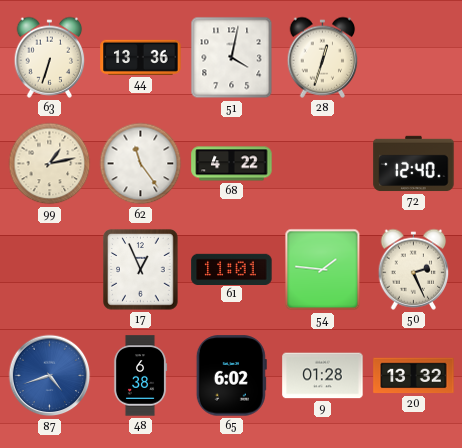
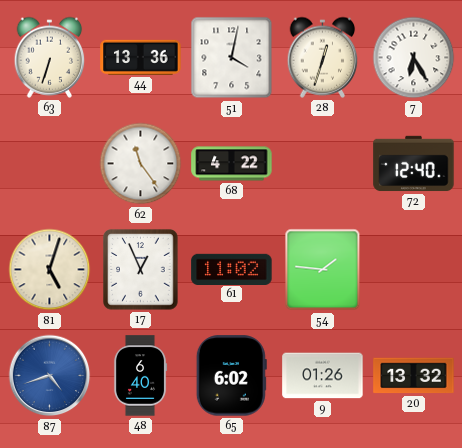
7: none -> 6:25
99: 1:13 -> none
81: none -> 5:03
61: 11:01 -> 11:02
50: 2:26 -> none
48: 6:38 -> 6:40
9: 01:28 -> 01:26
